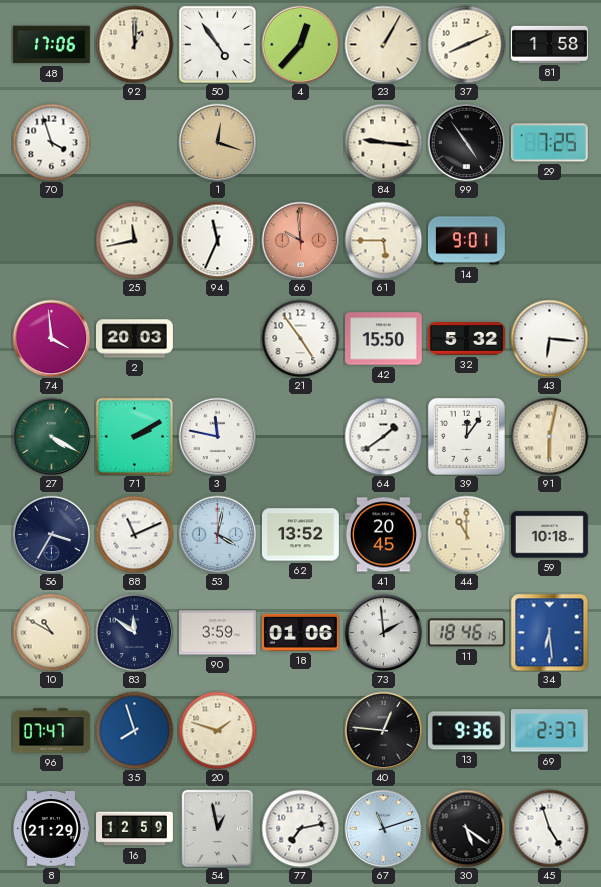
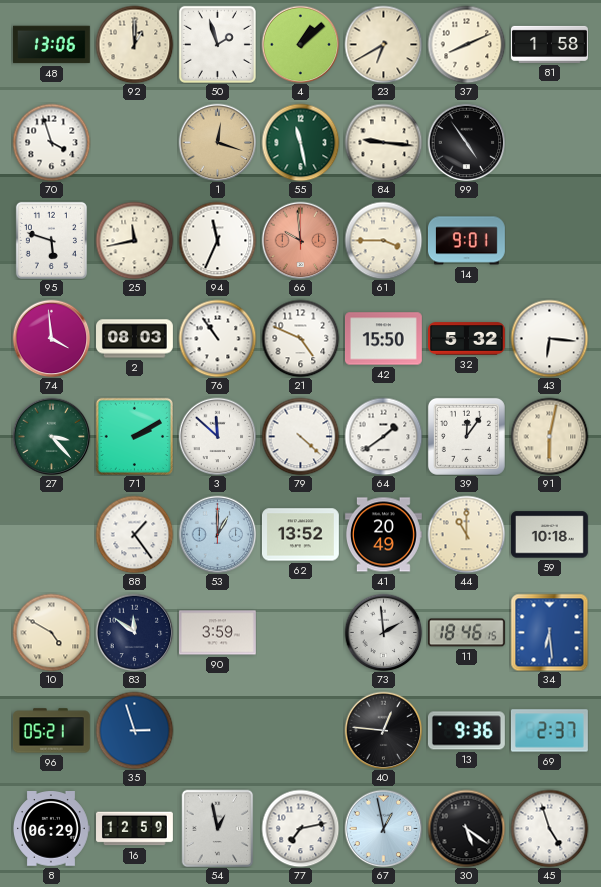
48: 17:06 -> 13:06
50: 4:54 -> 1:57
4: 12:37 -> 1:08
23: 1:05 -> 6:40
55: none -> 11:28
29: 7:25 -> none
95: none -> 5:48
61: 5:45 -> 3:45
2: 20:03 -> 08:03
76: none -> 10:54
21: 4:54 -> 4:49
27: 4:20 -> 3:23
3: 11:47 -> 11:52
79: none -> 4:22
56: 3:35 -> none
88: 11:11 -> 1:24
53: 4:02 -> 1:00
41: 20:45 -> 20:49
10: 10:50 -> 4:50
18: 01:06 -> none
96: 07:47 -> 05:21
35: 7:57 -> 2:57
20: 1:48 -> none
8: 21:29 -> 06:29
67: 11:12 -> 12:58
